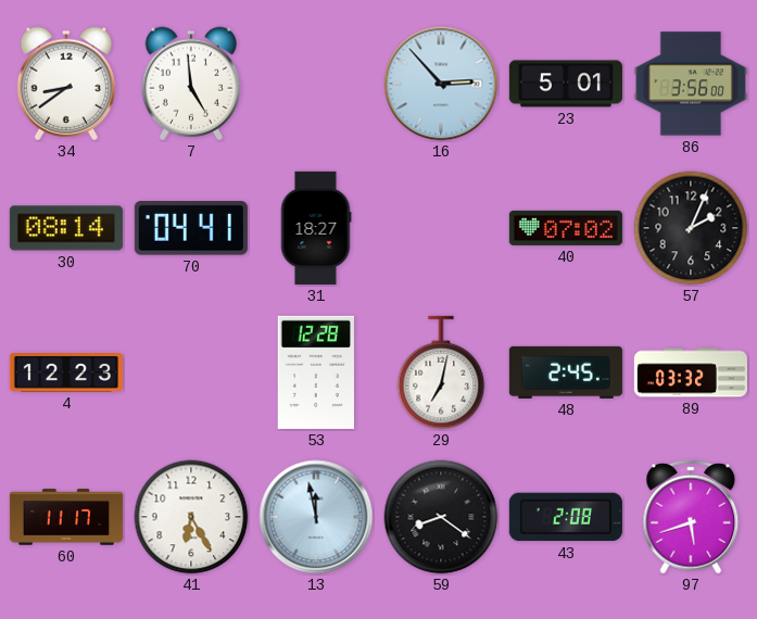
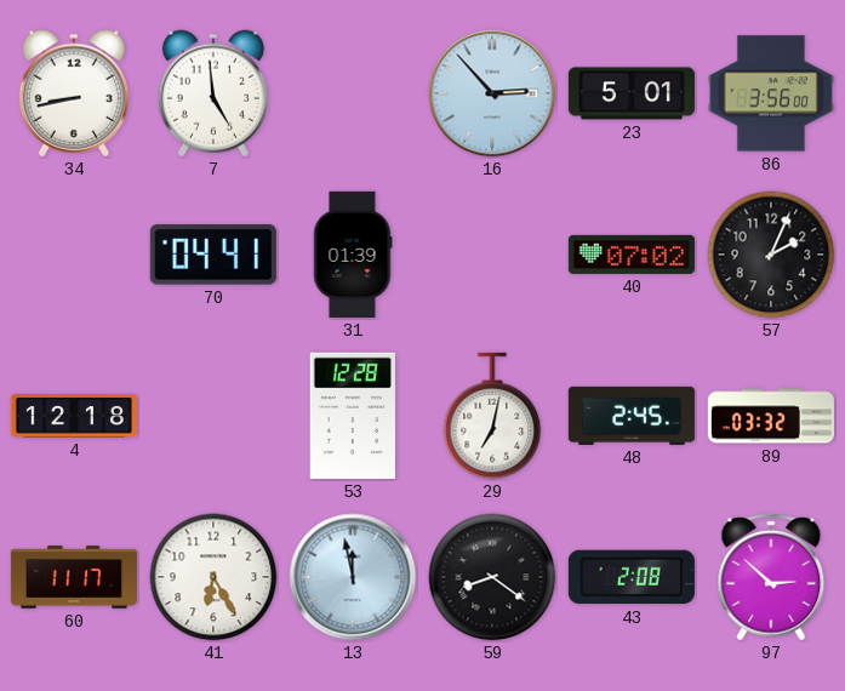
34: 8:39 -> 8:43
30: 08:14 -> none
31: 18:27 -> 01:39
4: 12:23 -> 12:18
97: 5:42 -> 2:52
